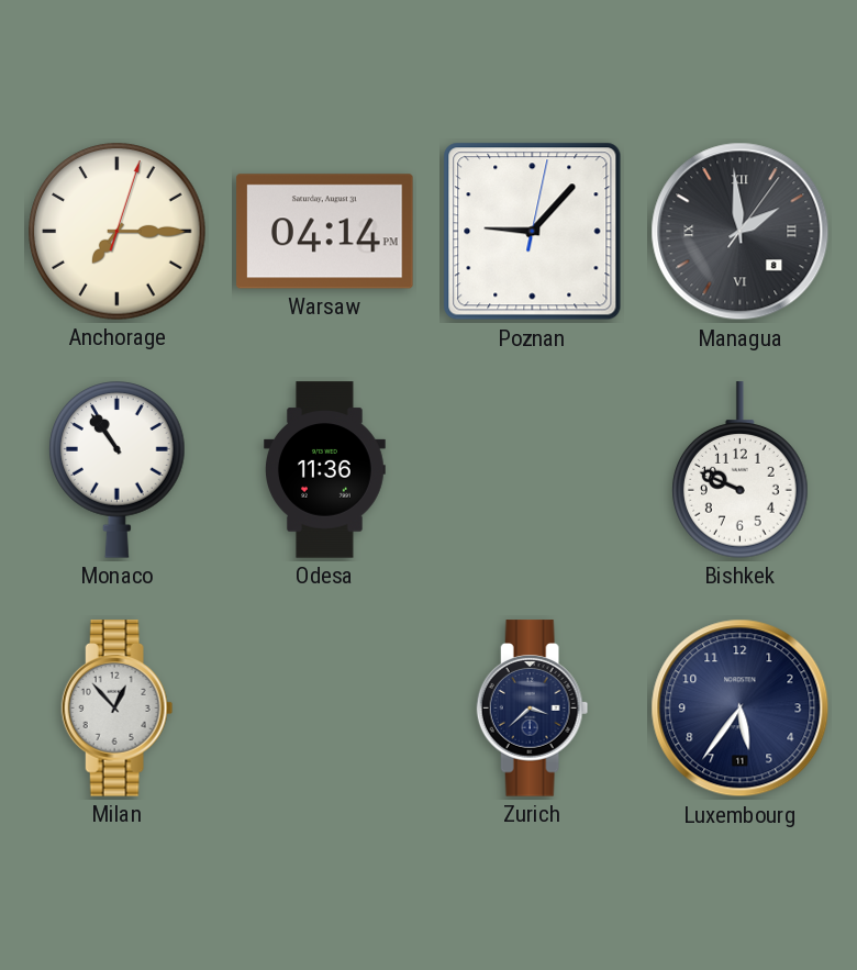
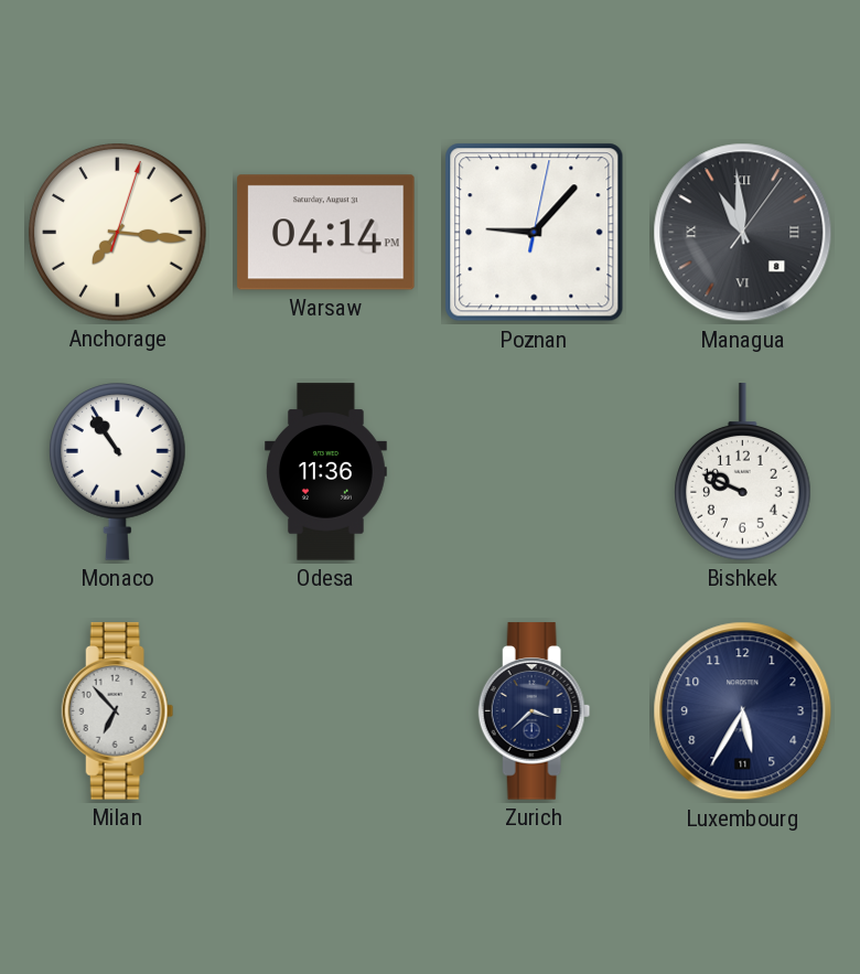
Anchorage: 7:15 -> 7:16
Managua: 1:59 -> 10:59
Milan: 12:53 -> 6:53
Luxembourg: 5:36 -> 5:35
